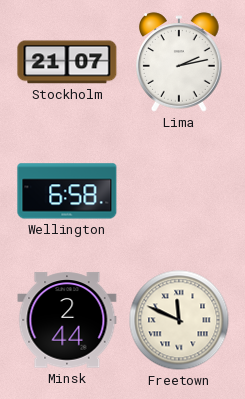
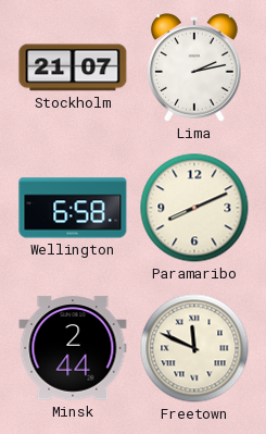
Paramaribo: none -> 8:11
